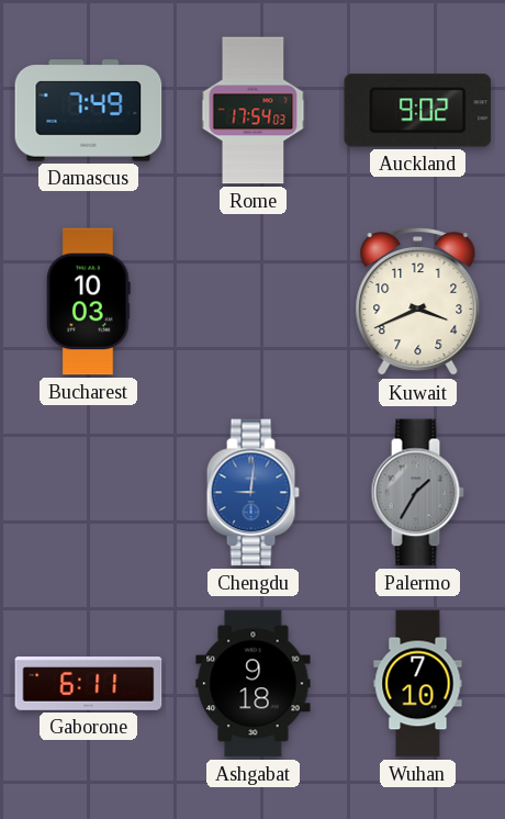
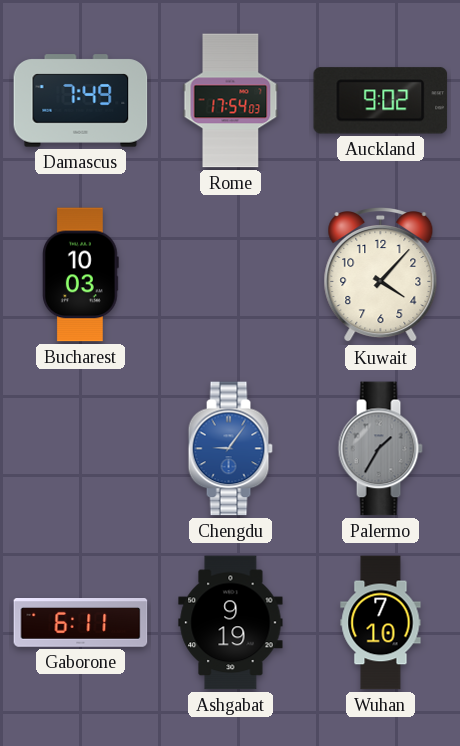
Kuwait: 3:41 -> 4:07
Chengdu: 9:01 -> 9:06
Ashgabat: 9:18 -> 9:19
